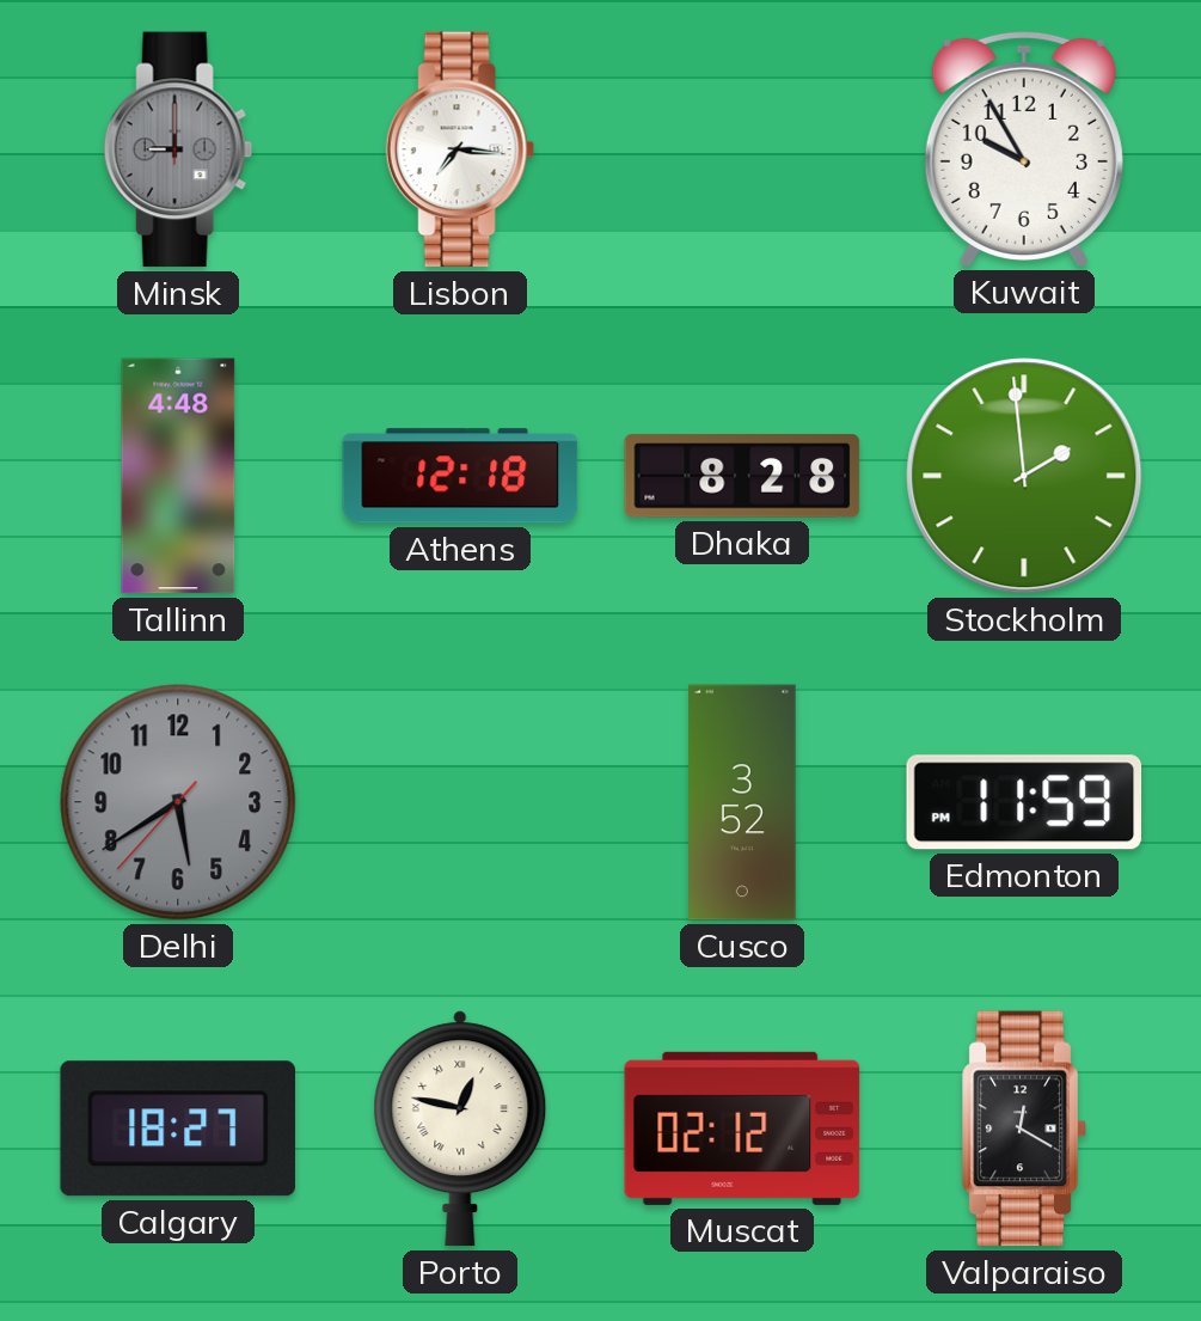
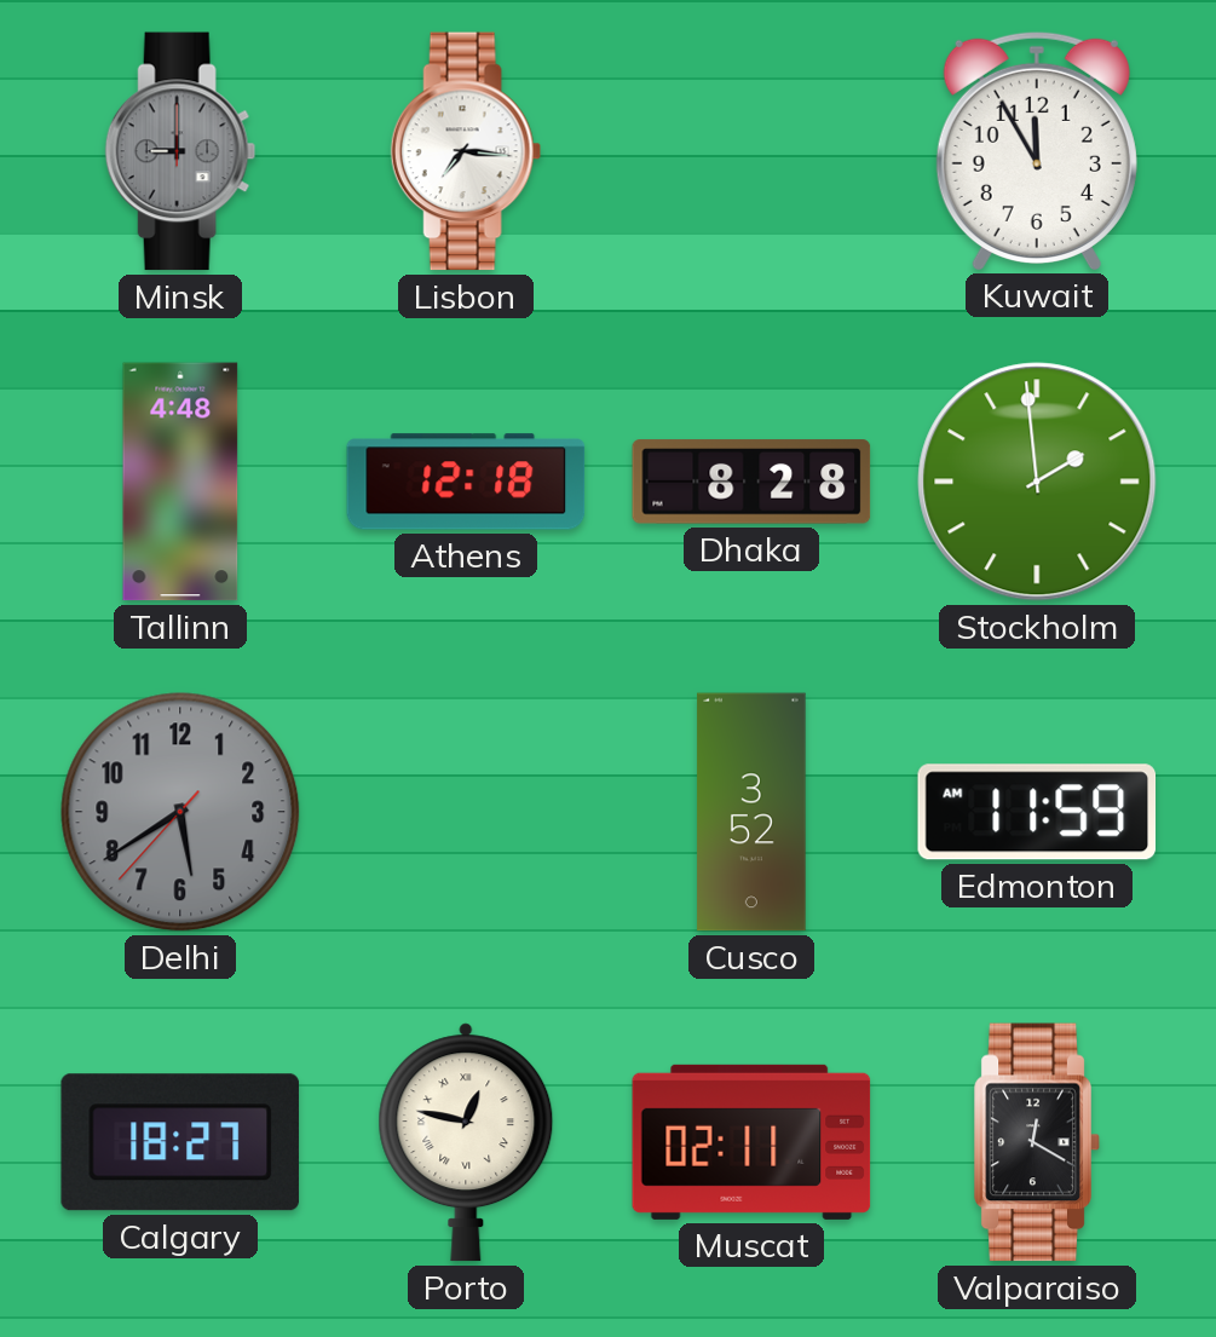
Kuwait: 9:55 -> 11:55
Edmonton: 11:59 PM -> 11:59 AM
Muscat: 02:12 -> 02:11
